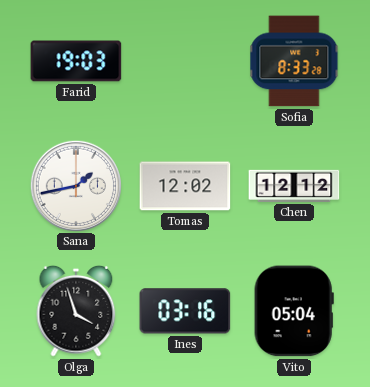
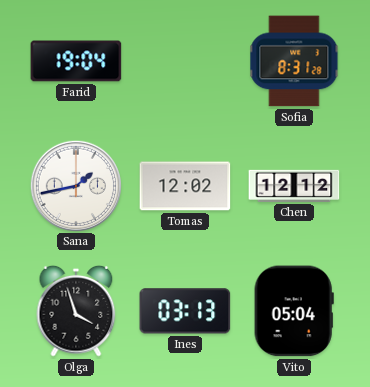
Farid: 19:03 -> 19:04
Sofia: 8:33 -> 8:31
Ines: 03:16 -> 03:13
